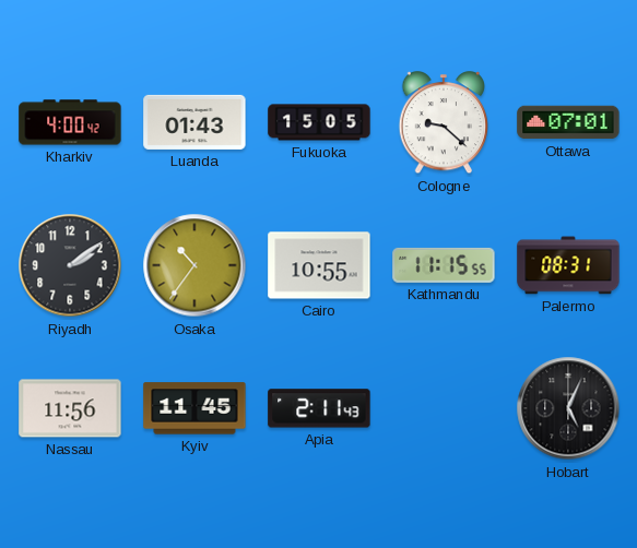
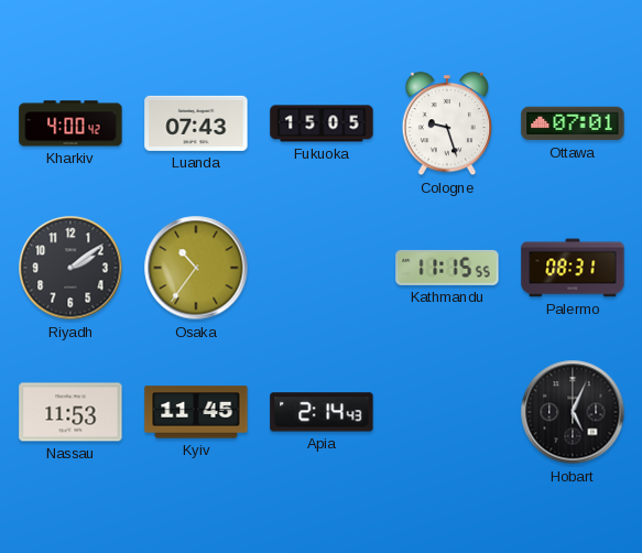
Luanda: 01:43 -> 07:43
Cologne: 9:22 -> 9:27
Cairo: 10:55 -> none
Nassau: 11:56 -> 11:53
Apia: 2:11 -> 2:14
